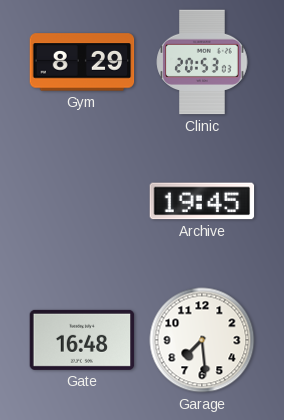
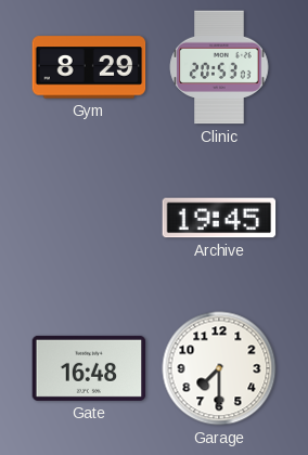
Garage: 7:29 -> 7:30
